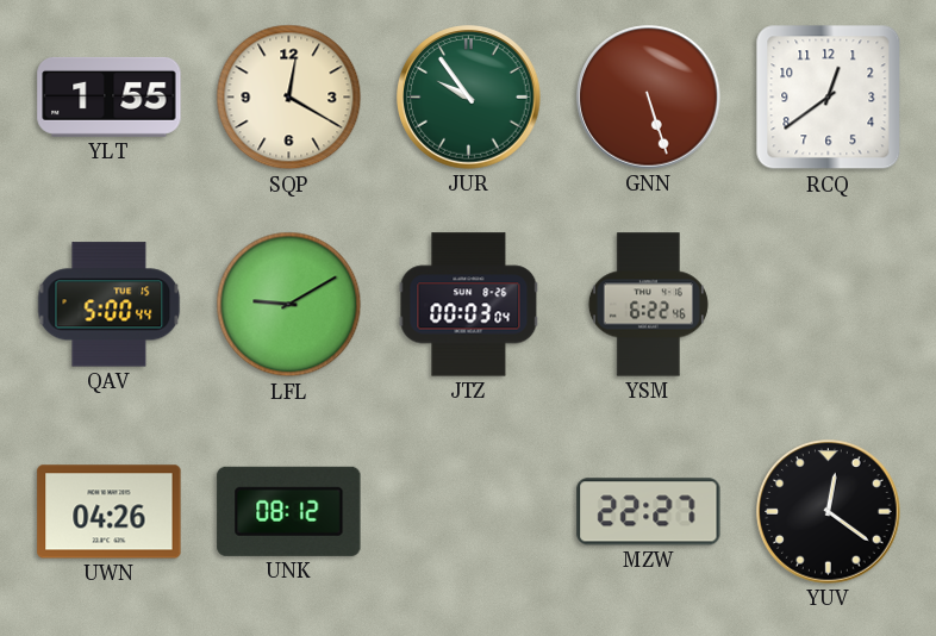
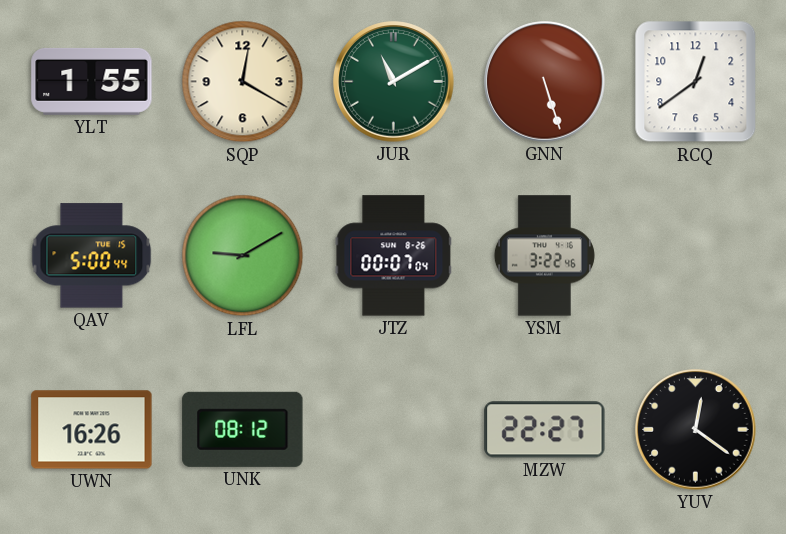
JUR: 9:54 -> 11:10
JTZ: 00:03 -> 00:07
YSM: 6:22 -> 3:22
UWN: 04:26 -> 16:26
